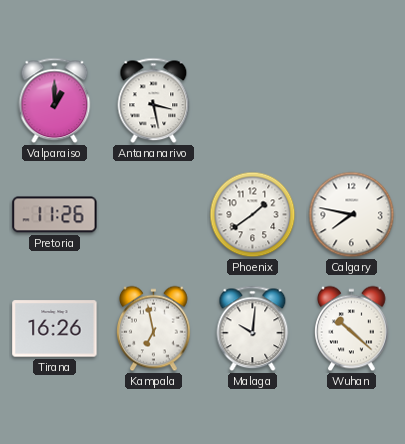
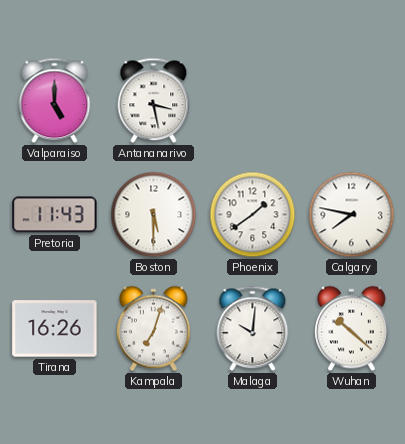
Valparaiso: 1:00 -> 5:00
Pretoria: 11:26 -> 11:43
Boston: none -> 5:30
Kampala: 6:58 -> 7:03
